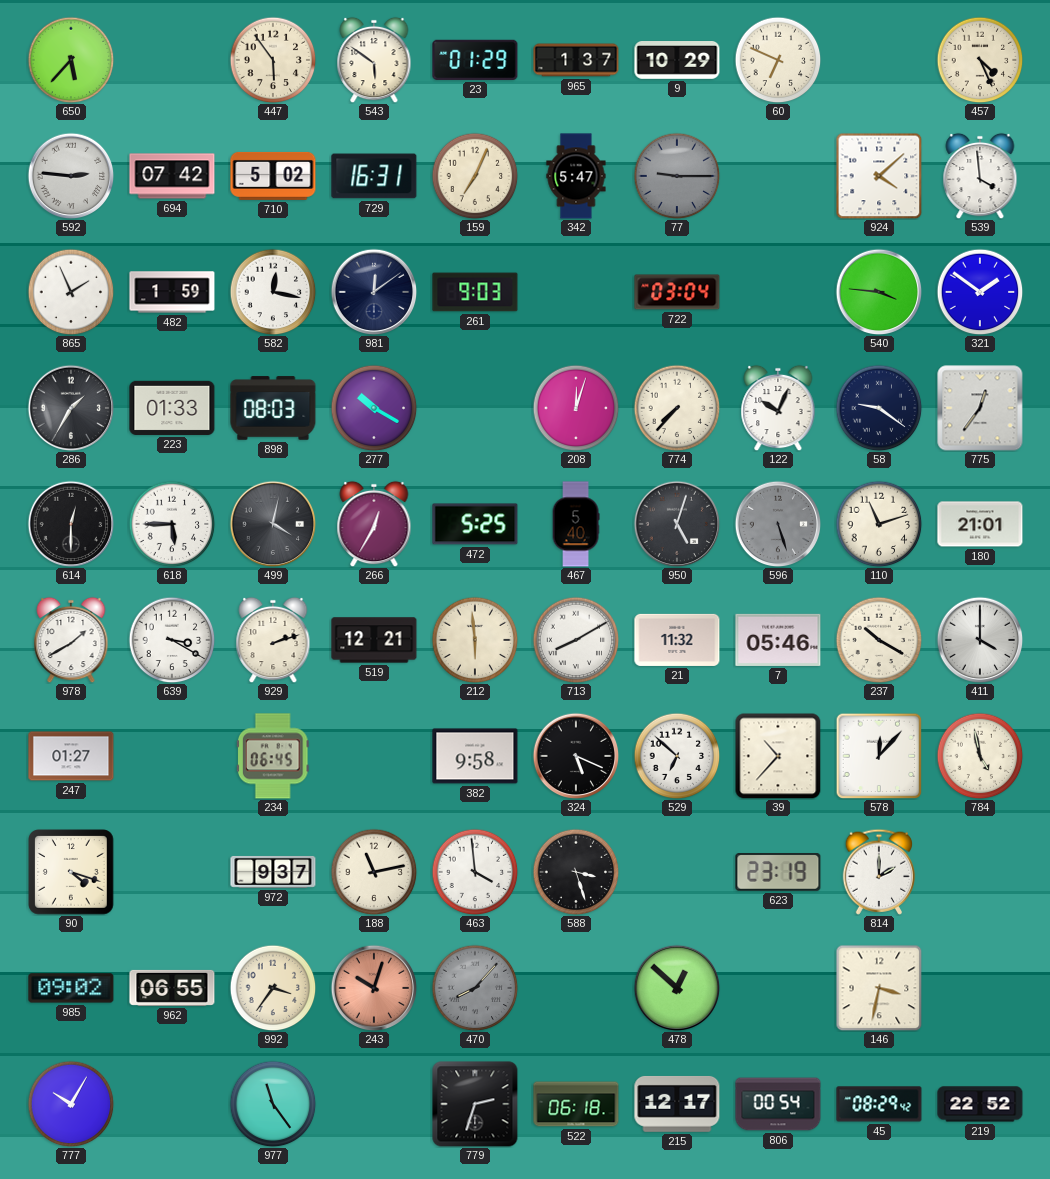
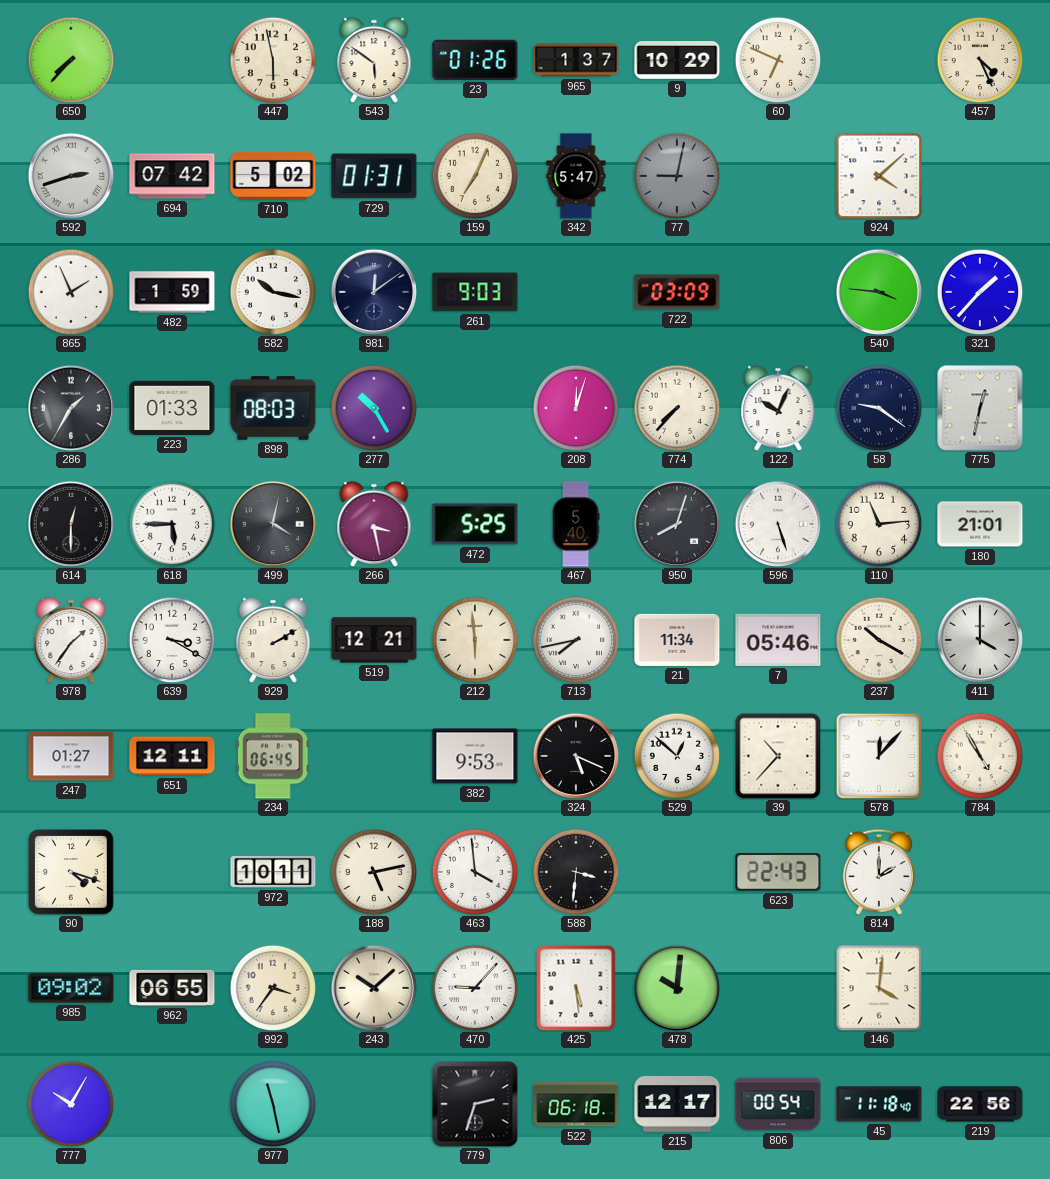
650: 5:37 -> 7:37
447: 5:54 -> 5:58
23: 01:29 -> 01:26
592: 2:46 -> 2:42
729: 16:31 -> 01:31
77: 9:15 -> 9:02
539: 3:59 -> none
582: 12:17 -> 10:17
722: 03:04 -> 03:09
321: 1:51 -> 1:37
277: 10:20 -> 10:25
775: 12:36 -> 12:32
266: 12:35 -> 3:28
950: 5:03 -> 8:03
596 dial: grey -> white
110: 11:12 -> 11:14
978: 1:40 -> 1:36
929: 2:12 -> 2:10
713: 8:10 -> 7:43
21: 11:32 -> 11:34
651: none -> 12:11
382: 9:58 -> 9:53
529: 6:52 -> 12:52
784: 4:58 -> 4:55
972: 9:37 -> 10:11
188: 11:13 -> 5:13
588: 3:27 -> 3:31
623: 23:19 -> 22:43
243: 10:03 -> 10:08
243 dial: salmon -> cream
470: 8:07 -> 9:07
470 dial: grey -> white
425: none -> 5:29
478: 12:52 -> 10:01
146: 3:32 -> 4:01
977: 11:24 -> 11:28
45: 08:29 -> 11:18
219: 22:52 -> 22:56
